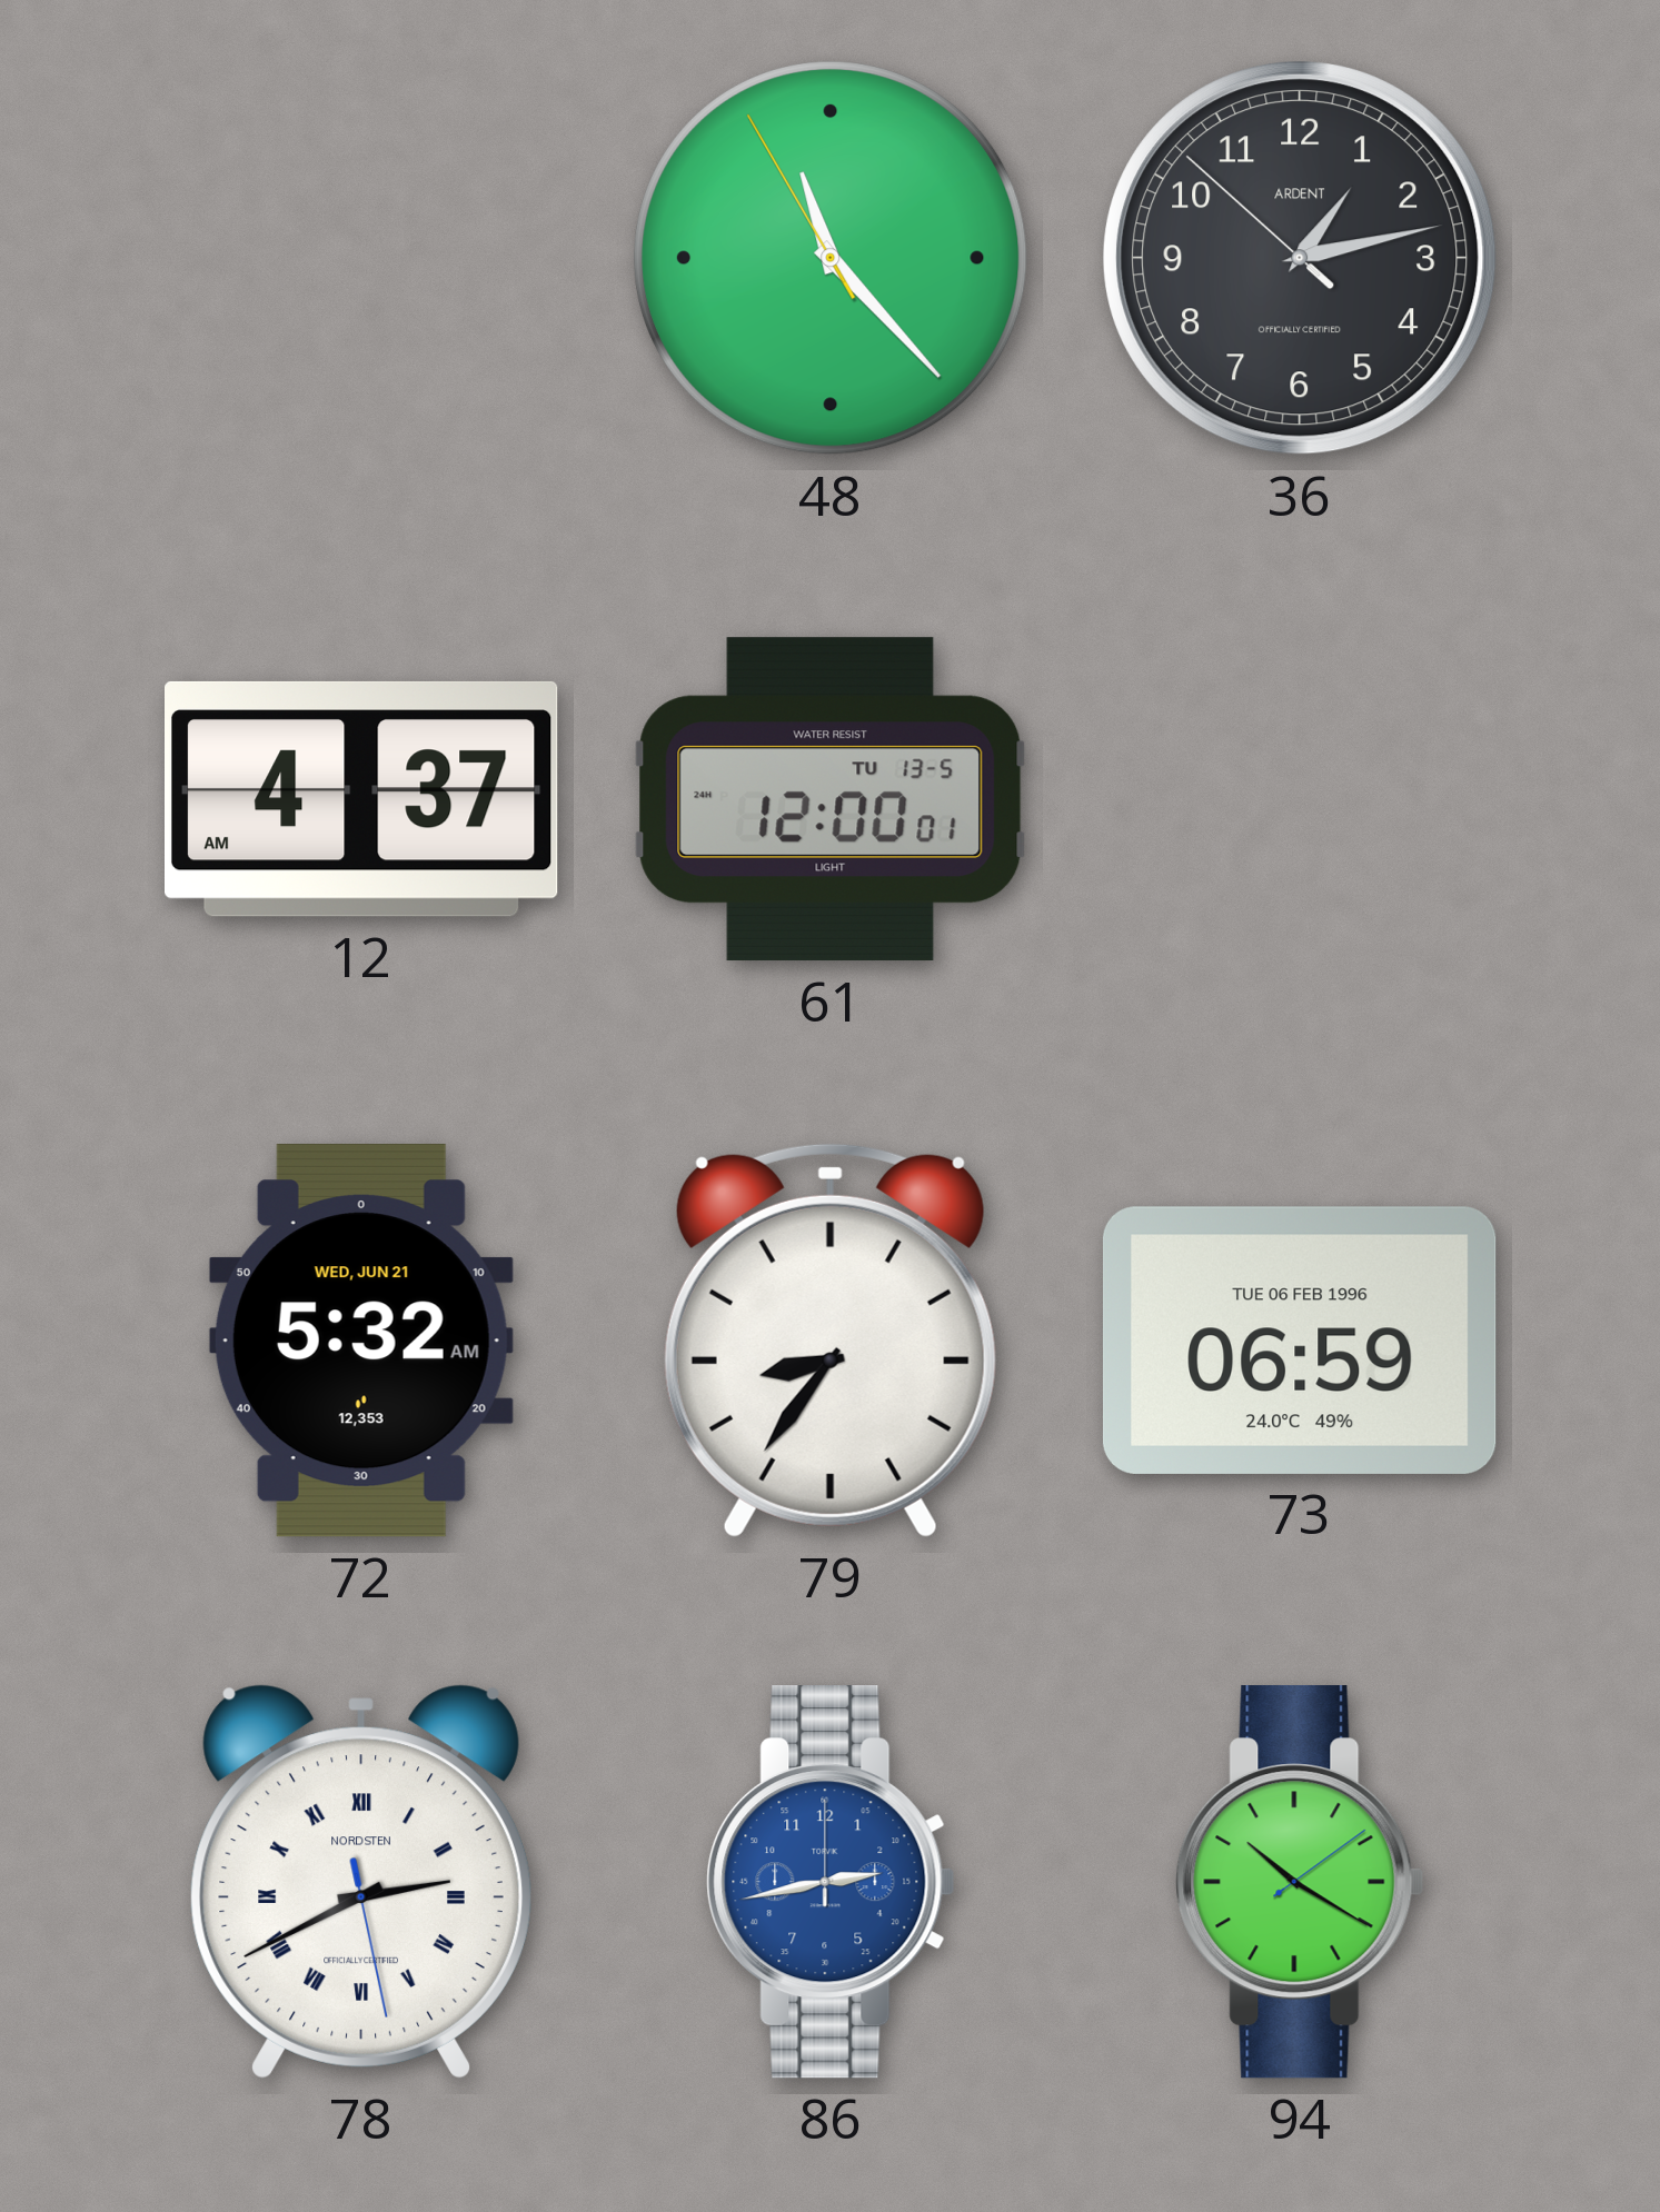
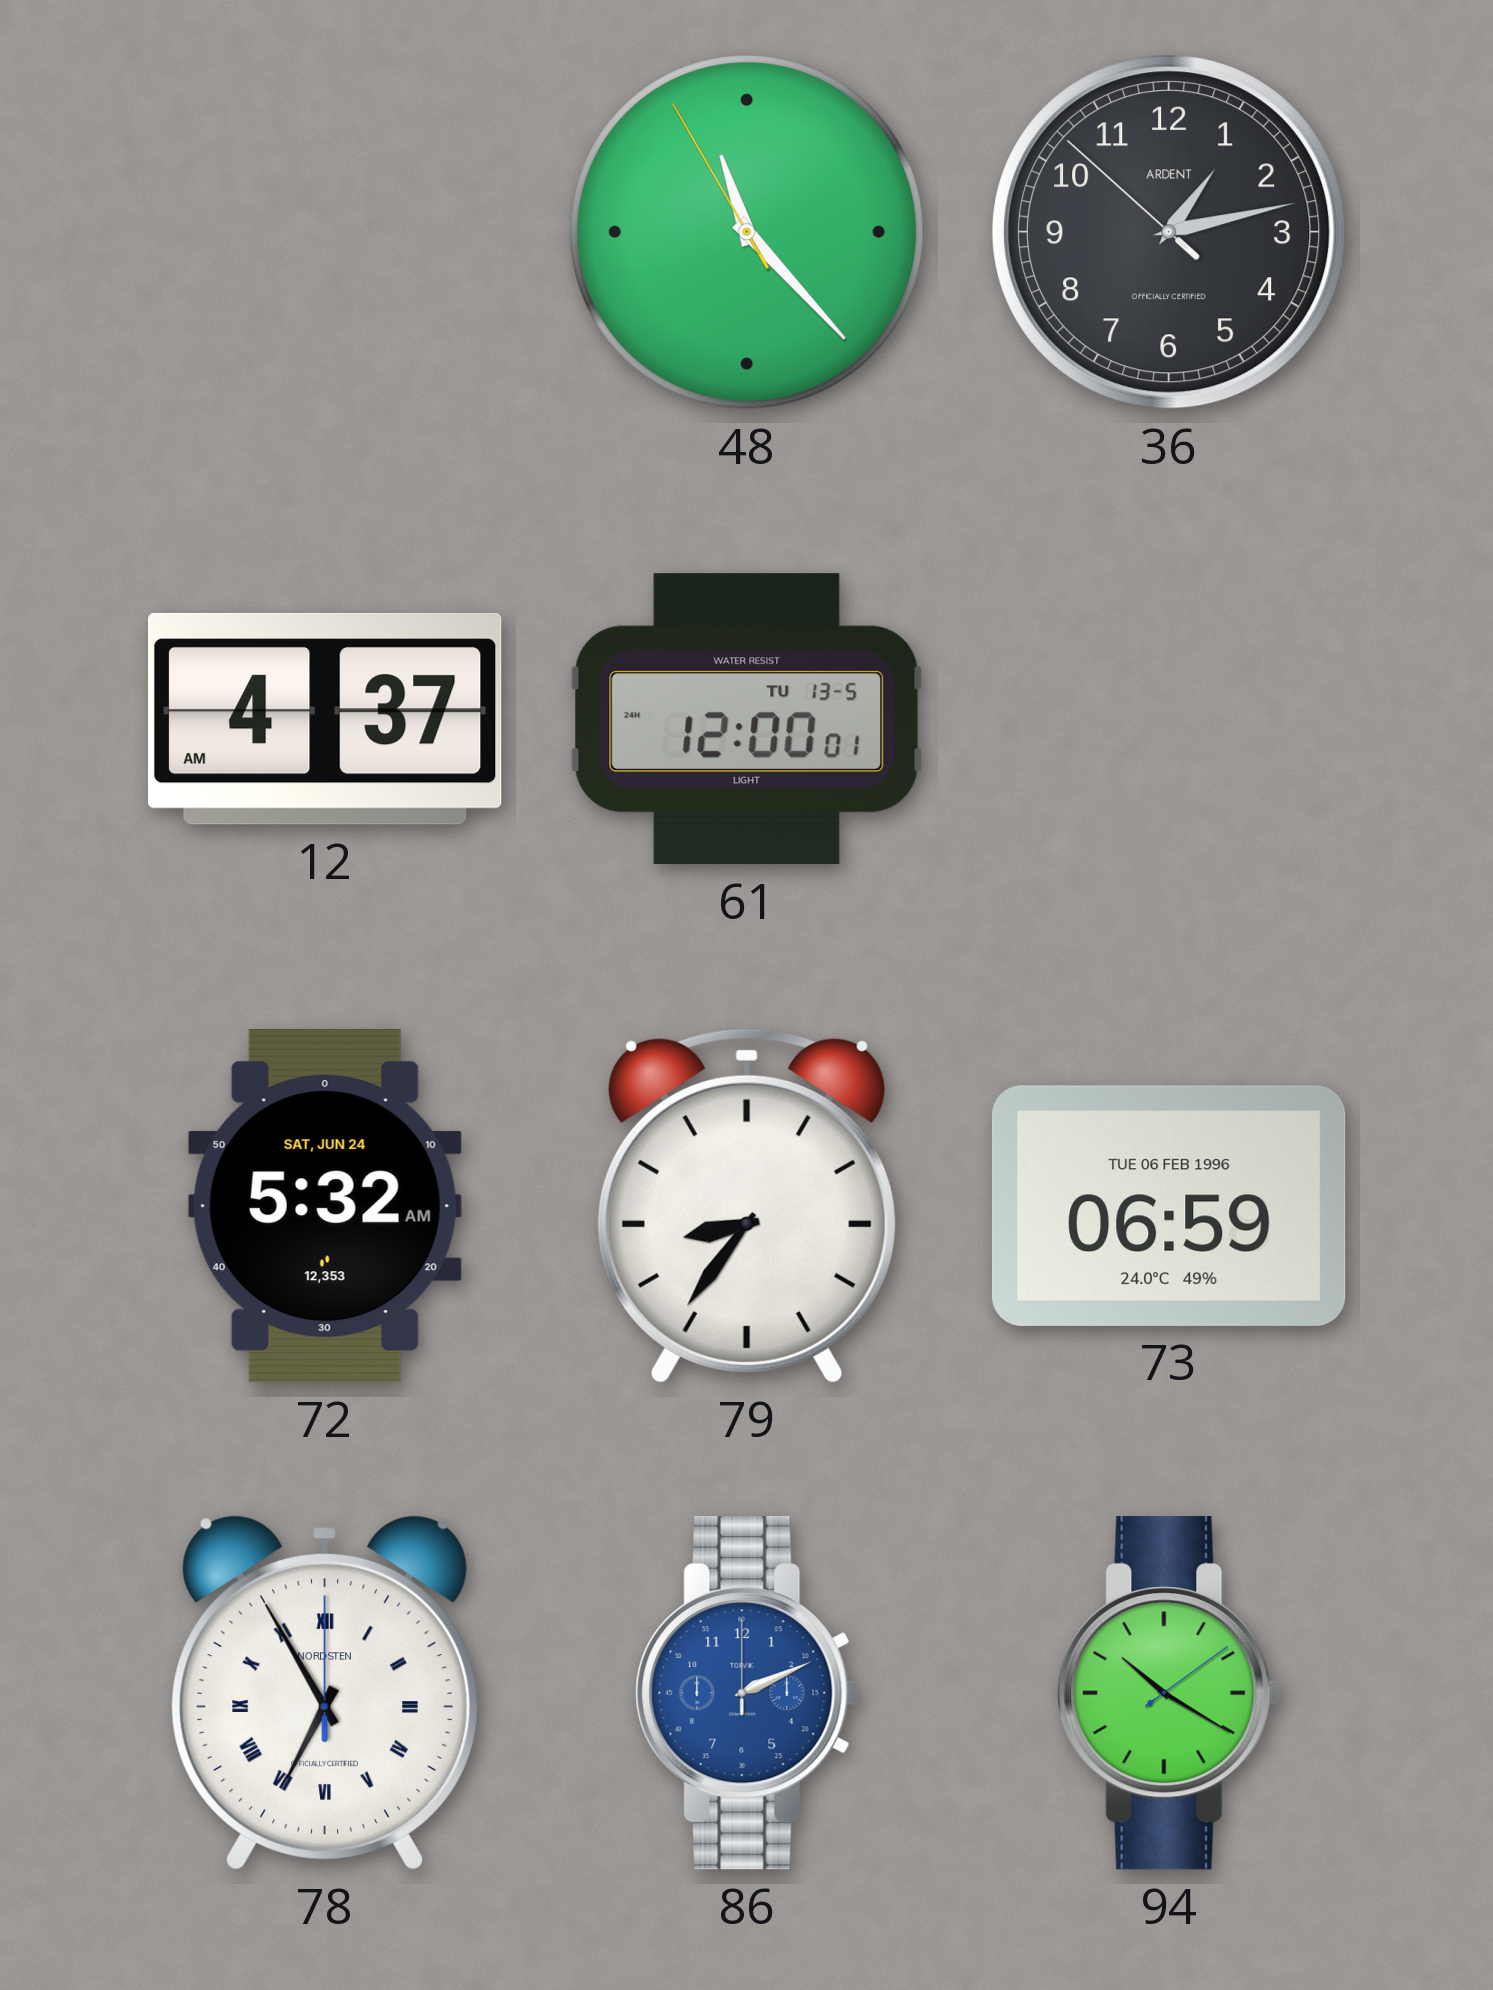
72 date: WED, JUN 21 -> SAT, JUN 24
78: 2:40 -> 6:55
86: 2:43 -> 2:11
